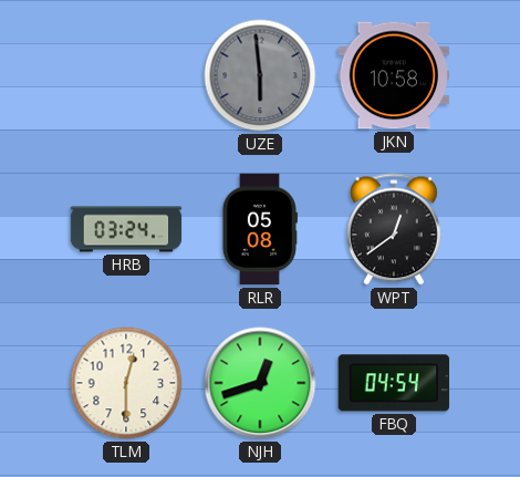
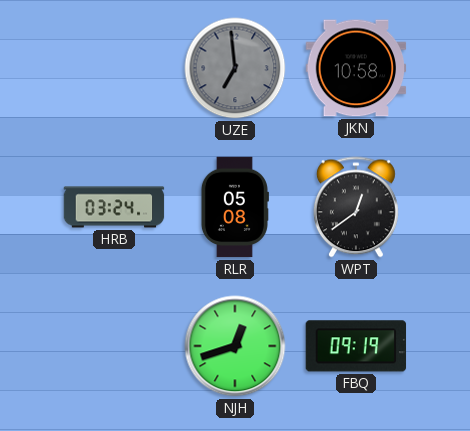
UZE: 5:59 -> 6:59
TLM: 12:30 -> none
FBQ: 04:54 -> 09:19
